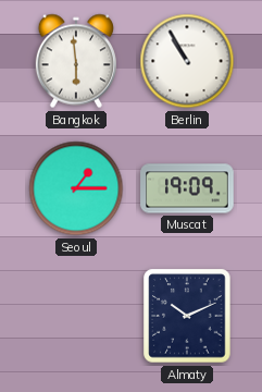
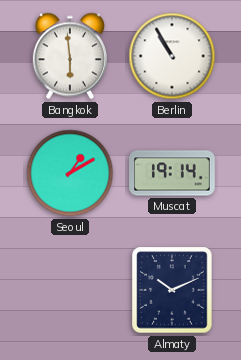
Seoul: 1:15 -> 1:10
Muscat: 19:09 -> 19:14
